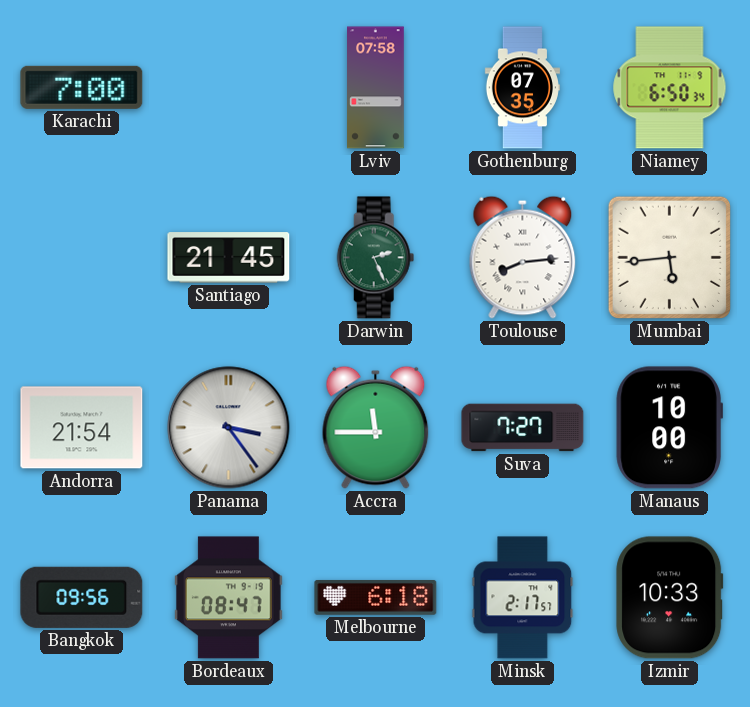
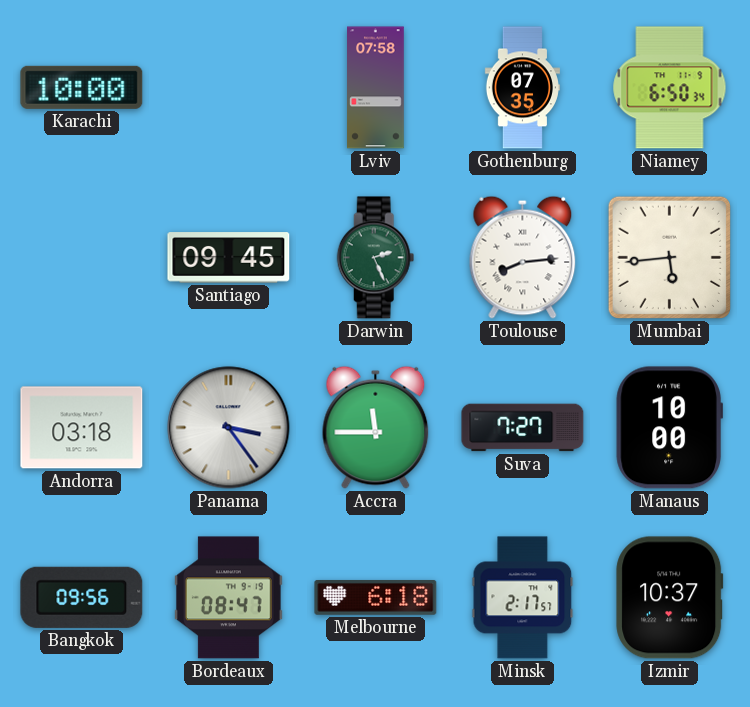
Karachi: 7:00 -> 10:00
Santiago: 21:45 -> 09:45
Andorra: 21:54 -> 03:18
Izmir: 10:33 -> 10:37
